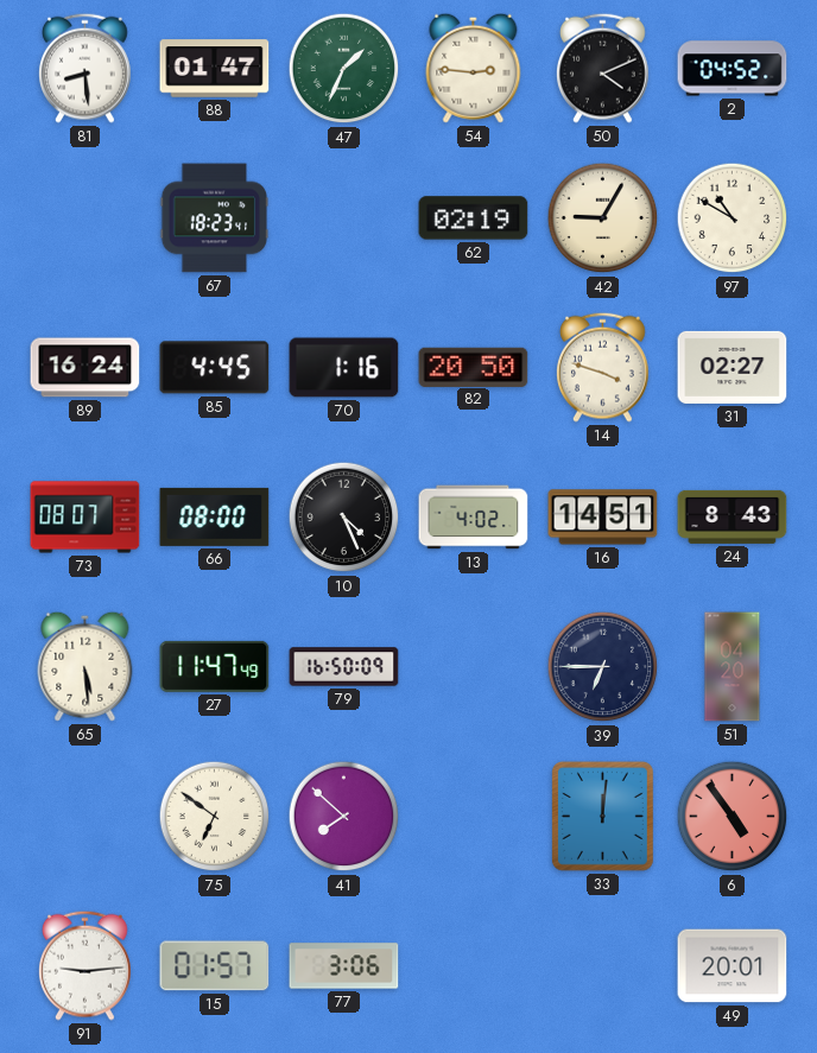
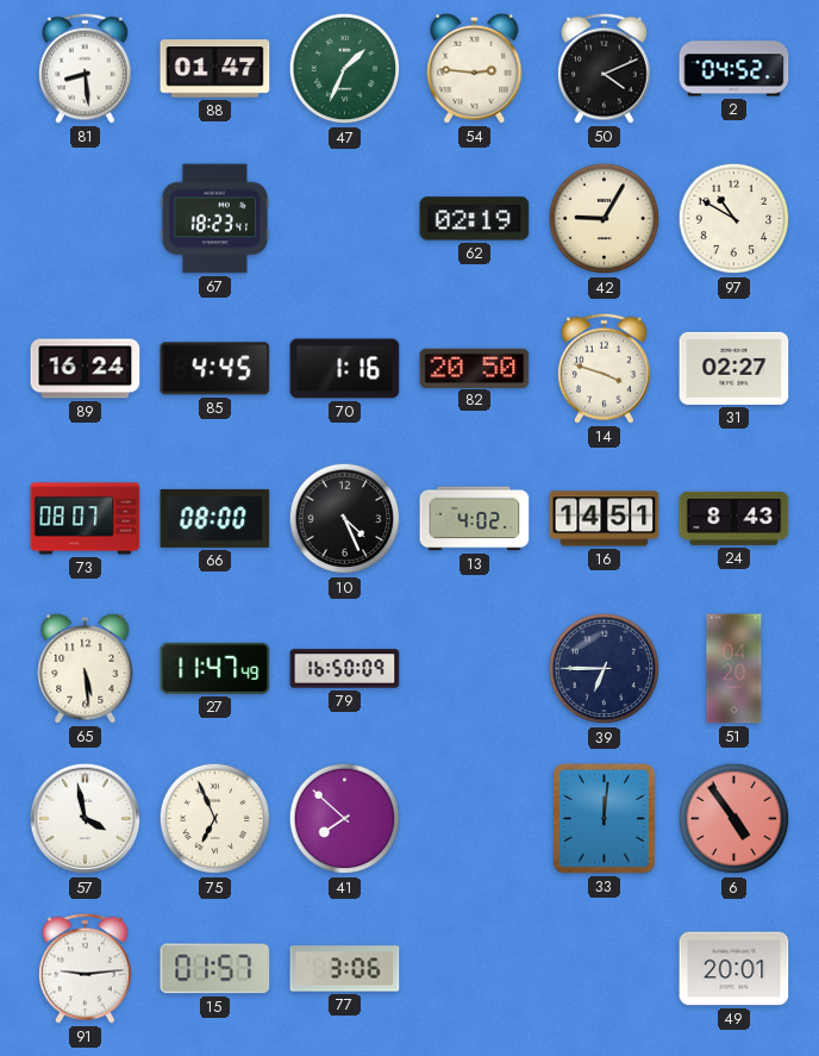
57: none -> 3:58
75: 6:51 -> 6:56
